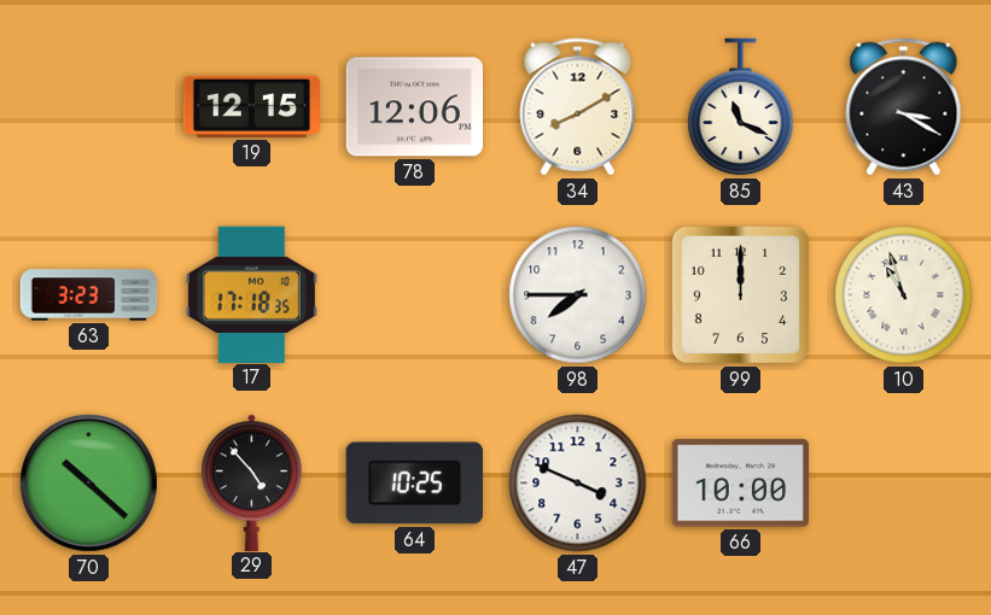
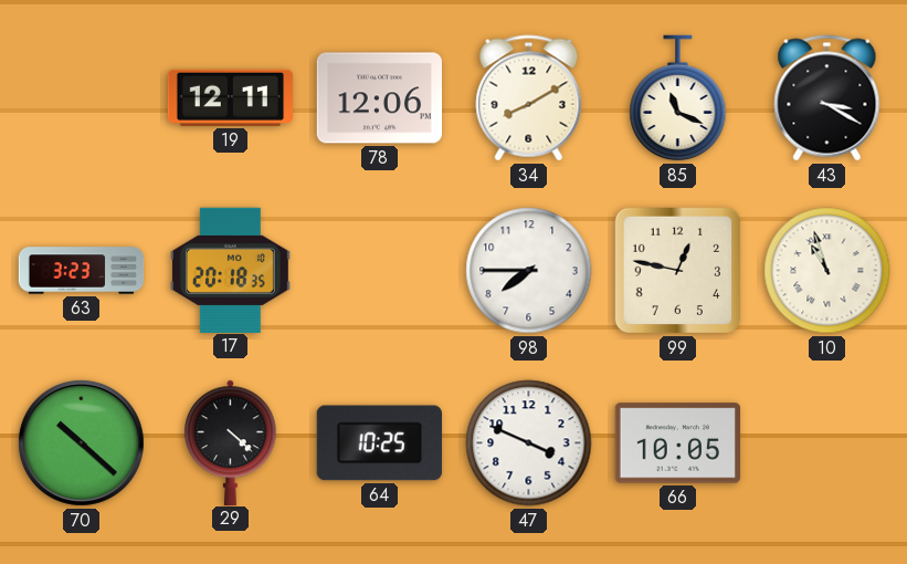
19: 12:15 -> 12:11
17: 17:18 -> 20:18
99: 12:00 -> 12:47
29: 4:53 -> 4:22
66: 10:00 -> 10:05
